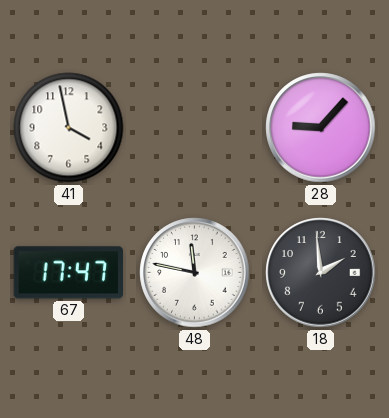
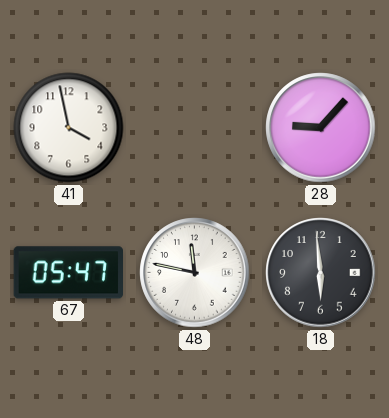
67: 17:47 -> 05:47
18: 1:59 -> 5:59
